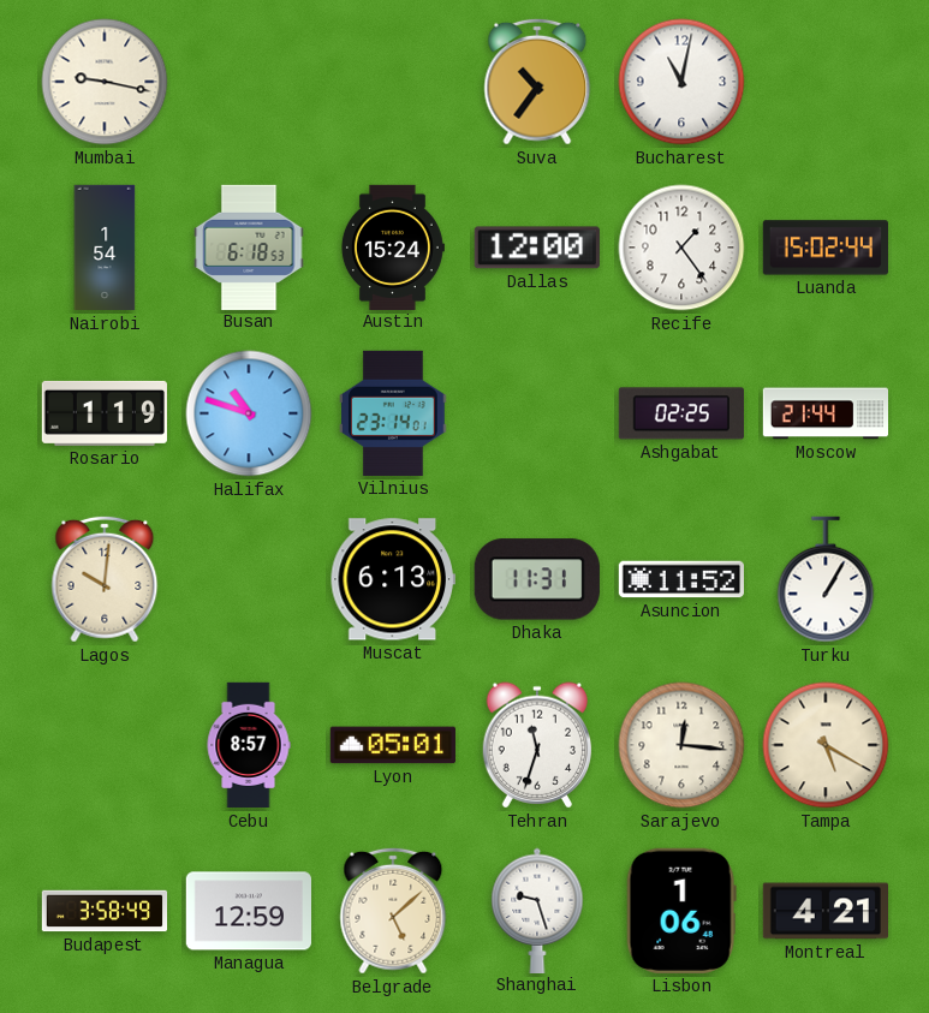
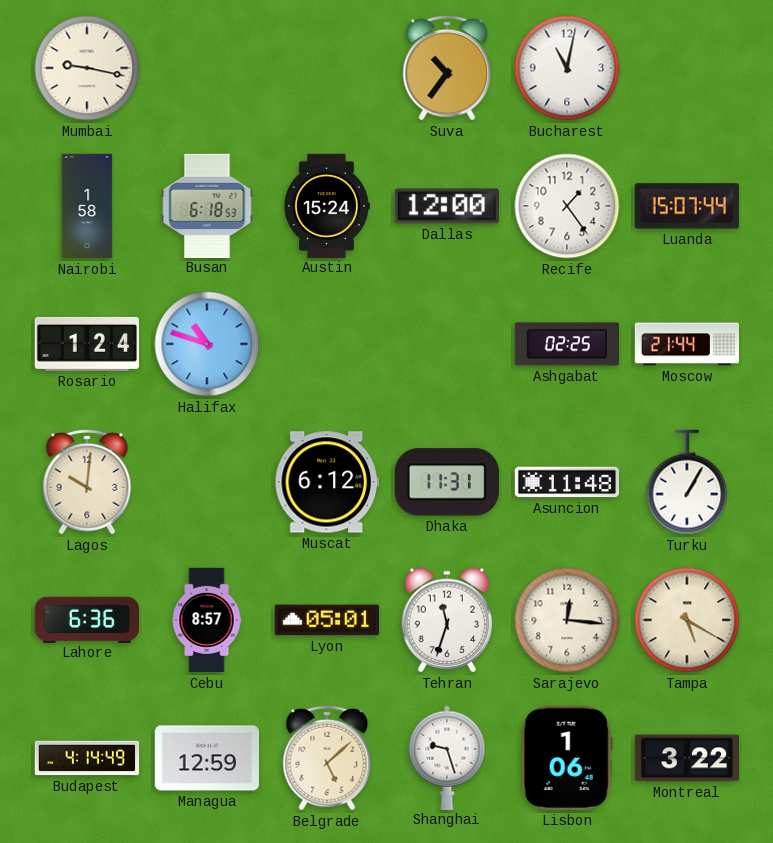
Nairobi: 1:54 -> 1:58
Luanda: 15:02 -> 15:07
Rosario: 1:19 -> 1:24
Vilnius: 23:14 -> none
Muscat: 6:13 -> 6:12
Asuncion: 11:52 -> 11:48
Lahore: none -> 6:36
Budapest: 3:58 -> 4:14
Montreal: 4:21 -> 3:22
